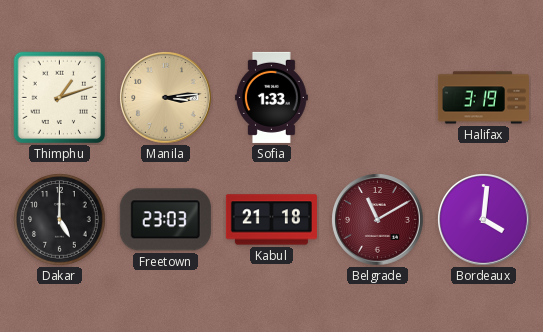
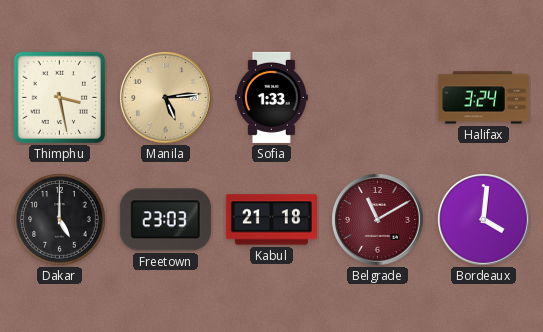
Thimphu: 1:12 -> 3:28
Manila: 3:14 -> 5:14
Halifax: 3:19 -> 3:24
